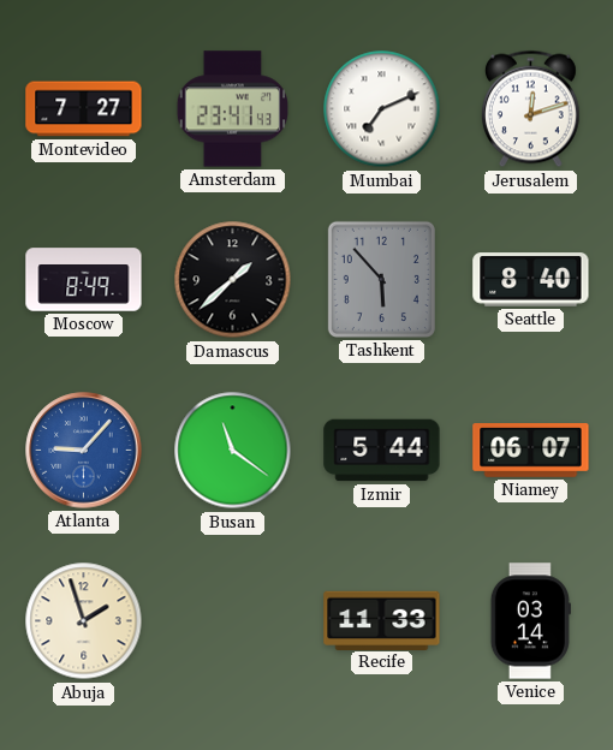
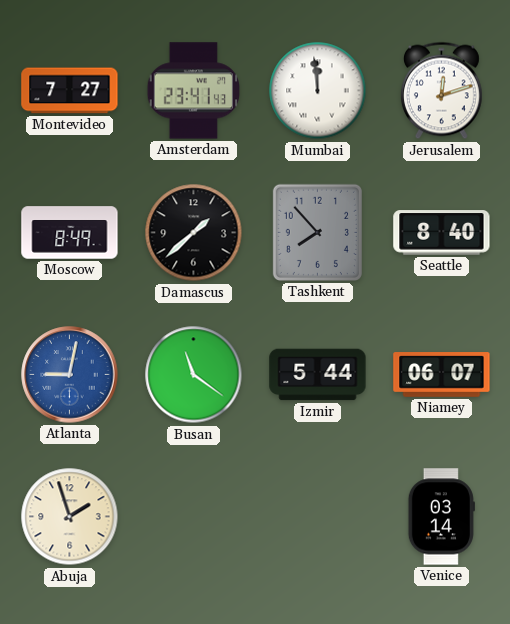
Mumbai: 7:11 -> 11:59
Tashkent: 5:53 -> 7:53
Atlanta: 9:07 -> 9:02
Recife: 11:33 -> none
